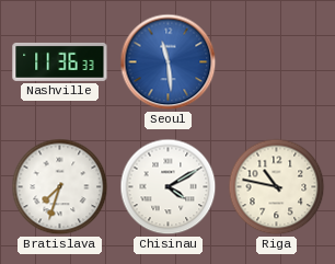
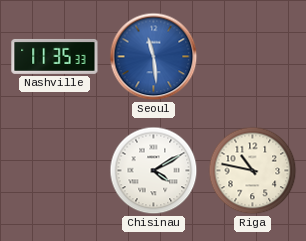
Nashville: 11:36 -> 11:35
Bratislava: 7:33 -> none
